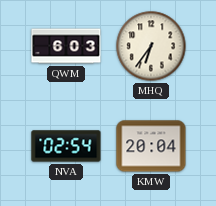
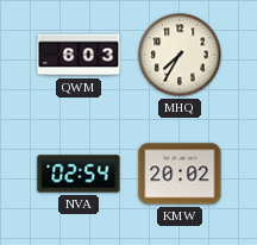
MHQ: 6:36 -> 7:35
KMW: 20:04 -> 20:02
